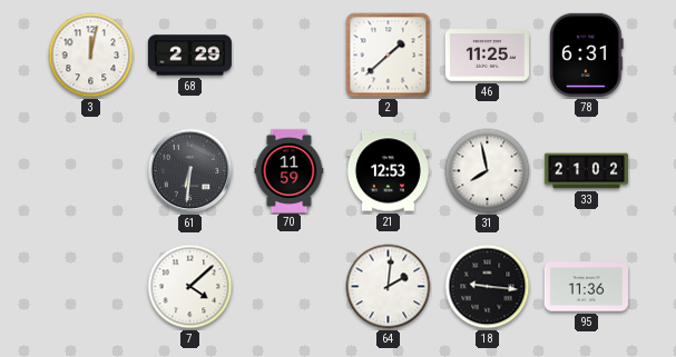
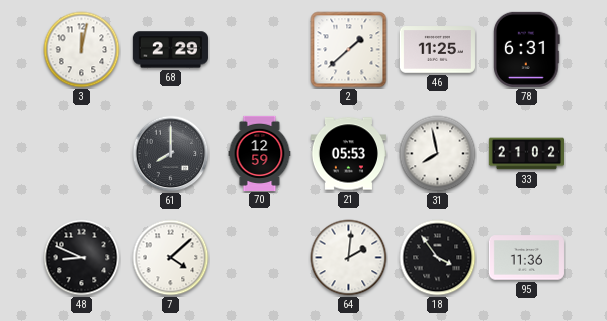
61: 6:31 -> 8:00
70: 11:59 -> 12:59
21: 12:53 -> 05:53
48: none -> 8:49
18: 9:16 -> 3:54
